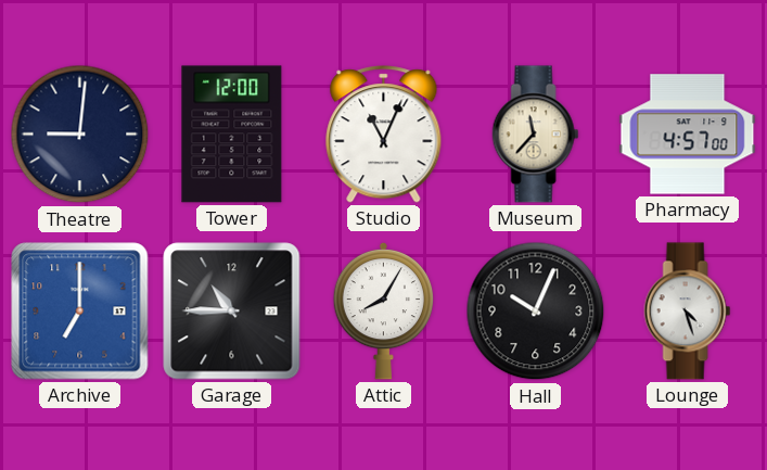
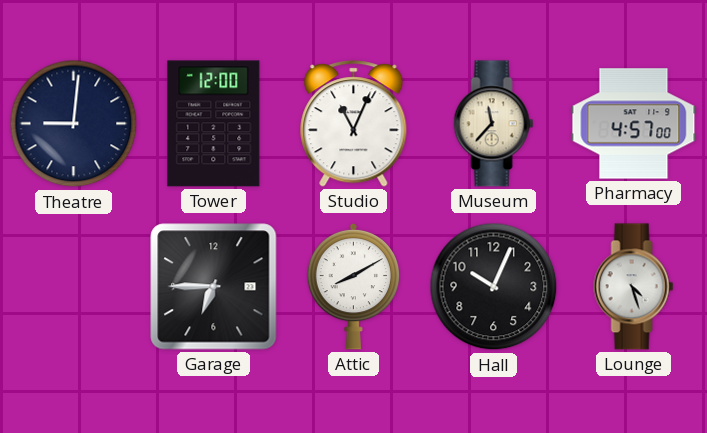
Archive: 7:00 -> none
Garage: 10:45 -> 6:45
Attic: 8:05 -> 8:10
